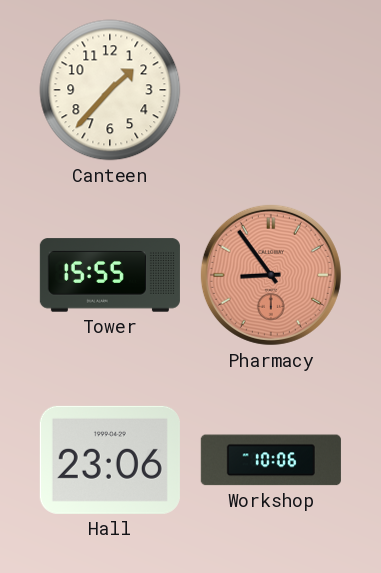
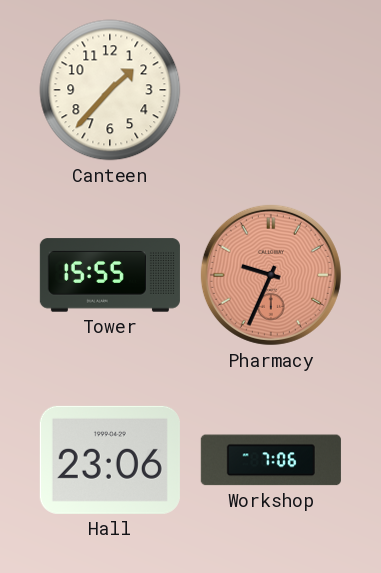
Pharmacy: 8:54 -> 9:34
Workshop: 10:06 -> 7:06
